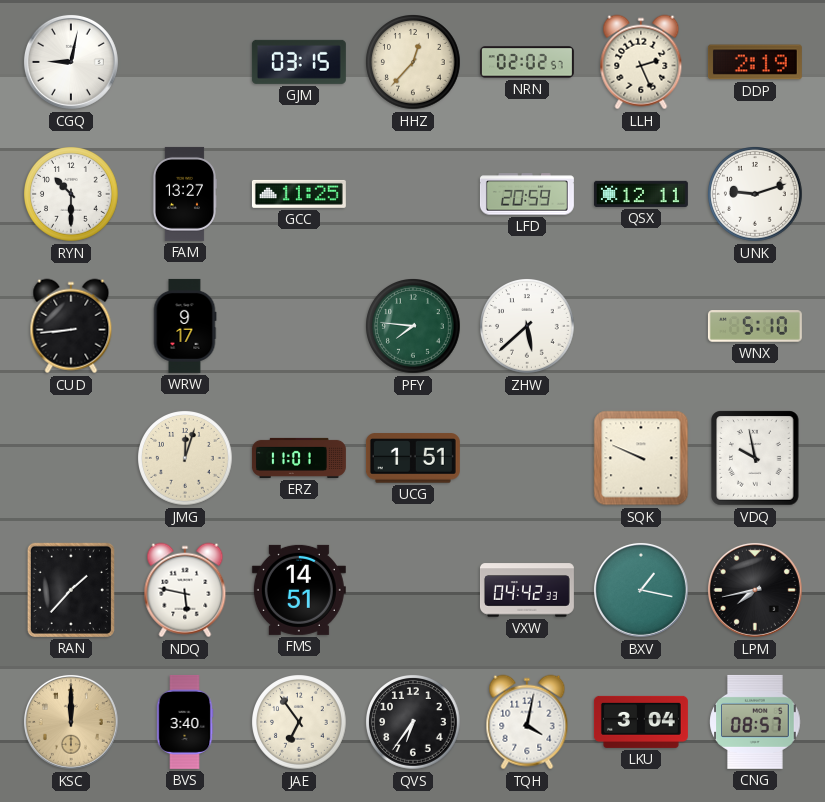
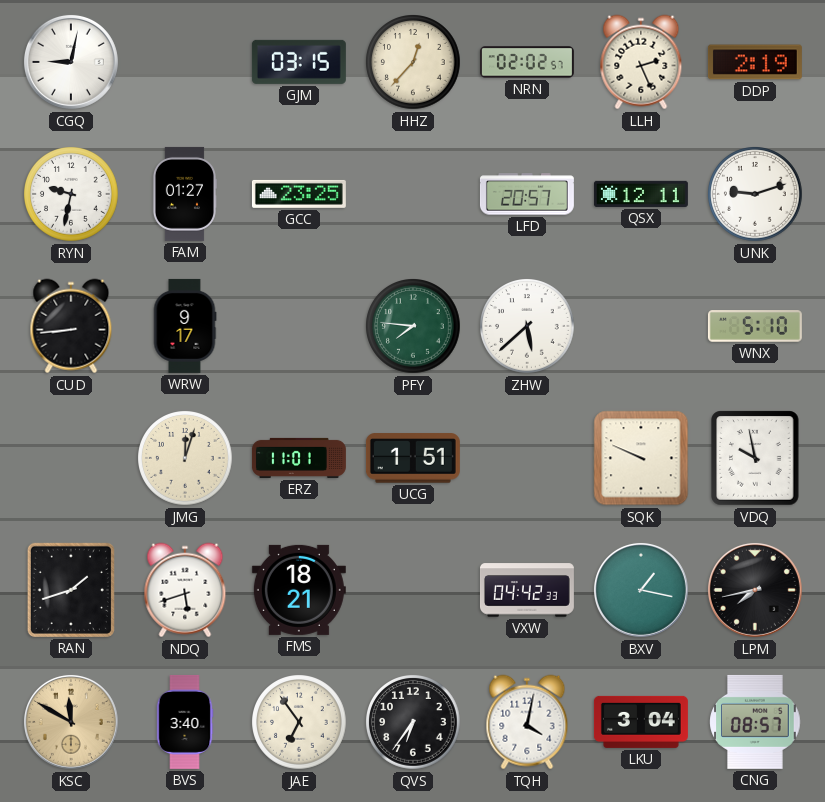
RYN: 10:30 -> 9:32
FAM: 13:27 -> 01:27
GCC: 11:25 -> 23:25
LFD: 20:59 -> 20:57
RAN: 1:37 -> 1:42
NDQ: 5:47 -> 5:42
FMS: 14:51 -> 18:21
KSC: 12:00 -> 11:50
